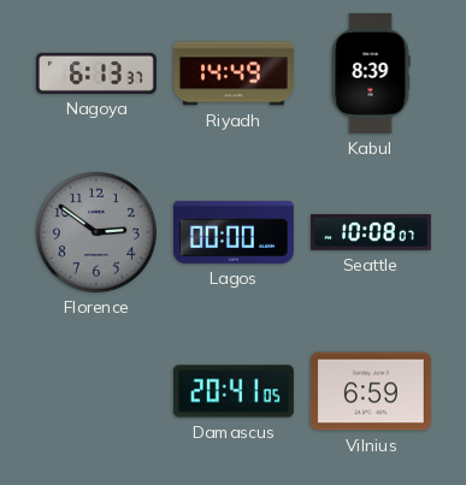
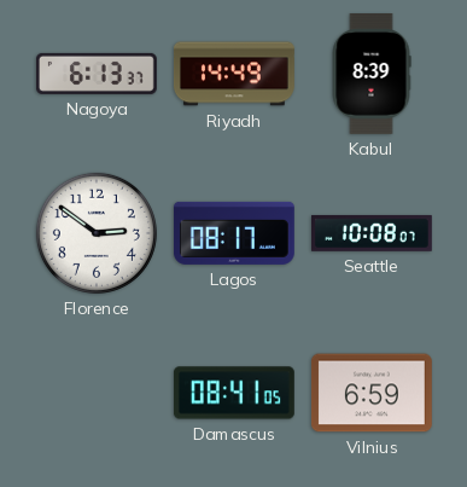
Florence dial: grey -> white
Lagos: 00:00 -> 08:17
Damascus: 20:41 -> 08:41
